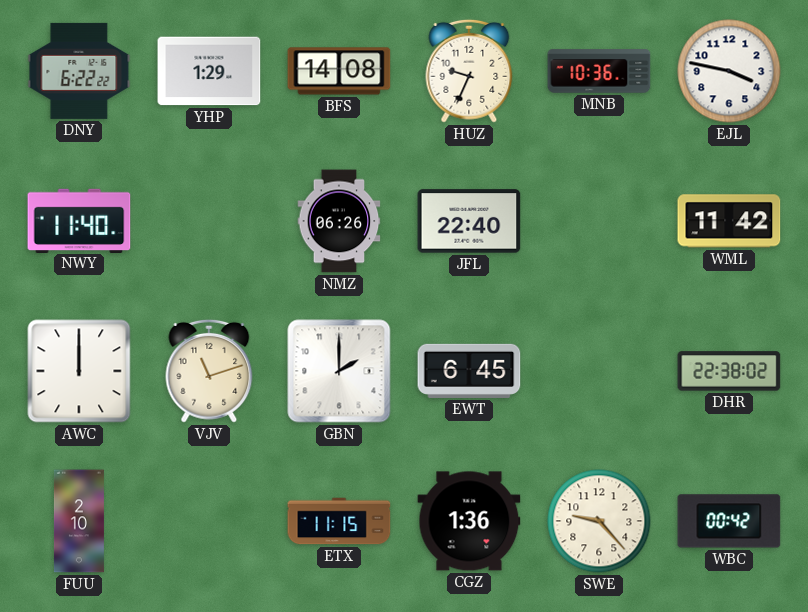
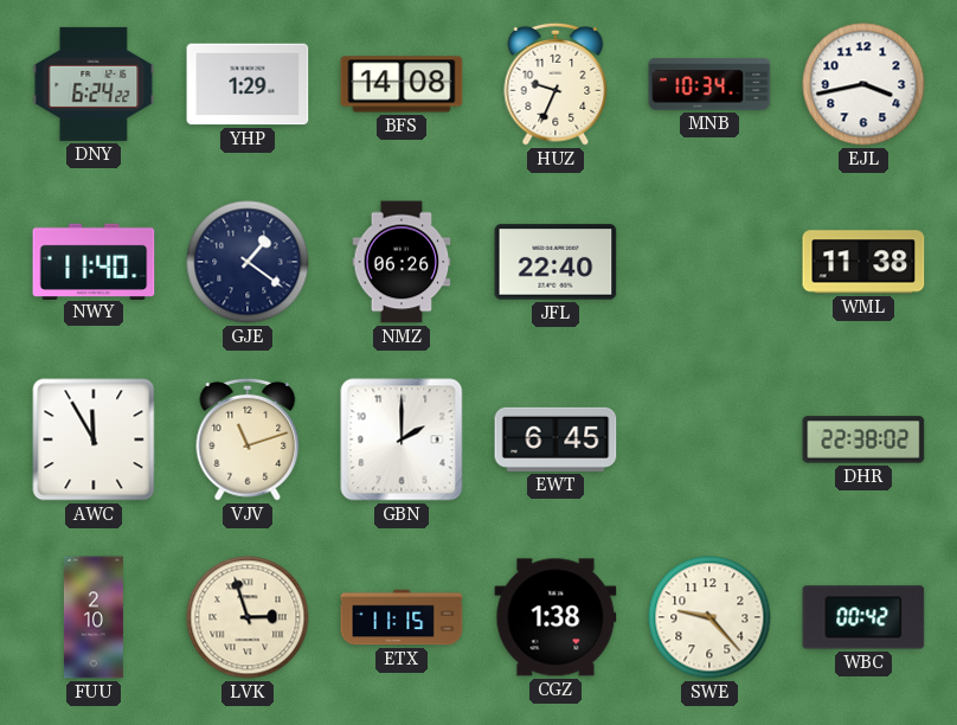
DNY: 6:22 -> 6:24
MNB: 10:36 -> 10:34
EJL: 3:47 -> 3:43
GJE: none -> 1:21
WML: 11:42 -> 11:38
AWC: 12:00 -> 11:55
LVK: none -> 2:57
CGZ: 1:36 -> 1:38
